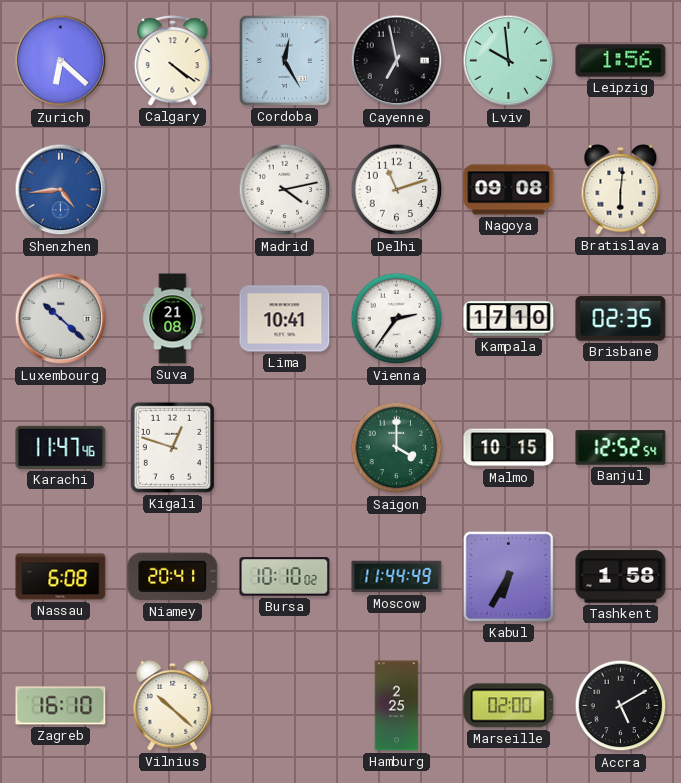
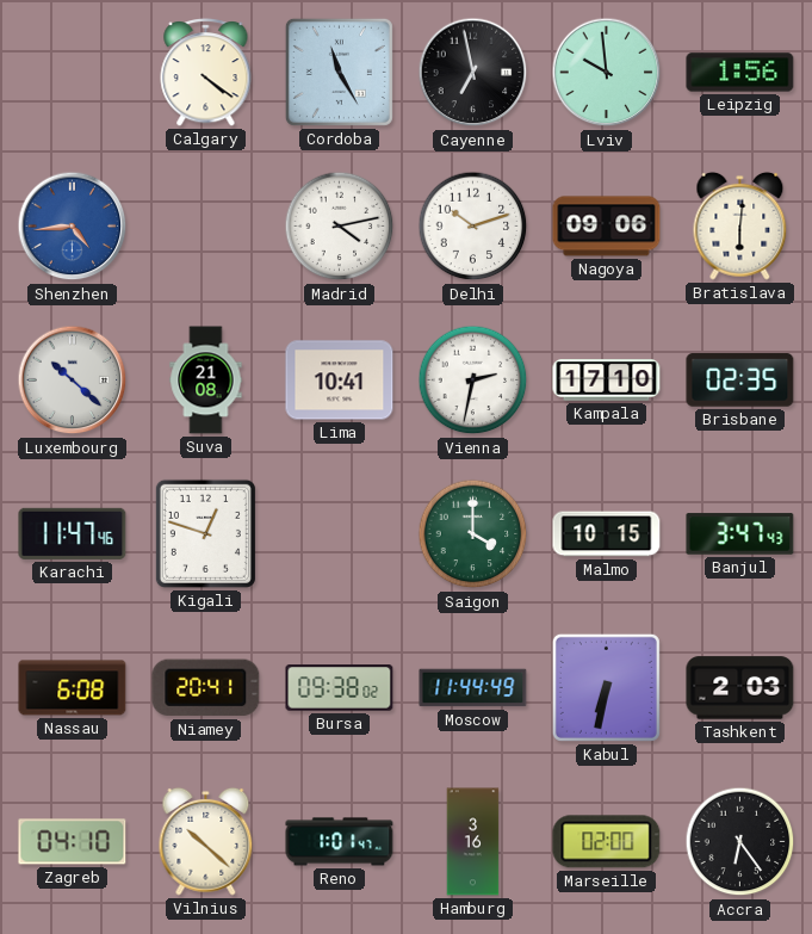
Zurich: 6:22 -> none
Cordoba: 12:25 -> 11:25
Delhi: 11:12 -> 10:12
Nagoya: 09:08 -> 09:06
Vienna: 2:36 -> 2:32
Banjul: 12:52 -> 3:47
Bursa: 10:10 -> 09:38
Kabul: 6:35 -> 6:32
Tashkent: 1:58 -> 2:03
Zagreb: 16:10 -> 04:10
Reno: none -> 1:01
Hamburg: 2:25 -> 3:16
Accra: 5:10 -> 6:24
